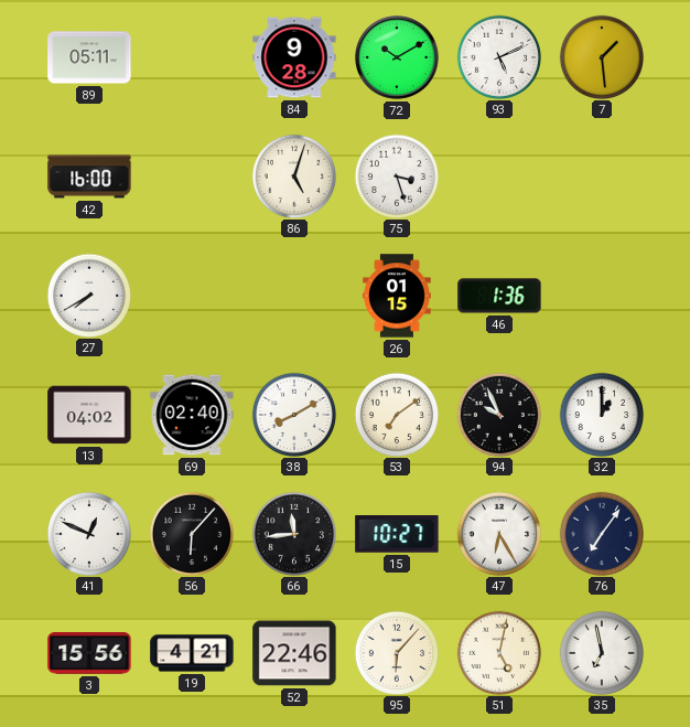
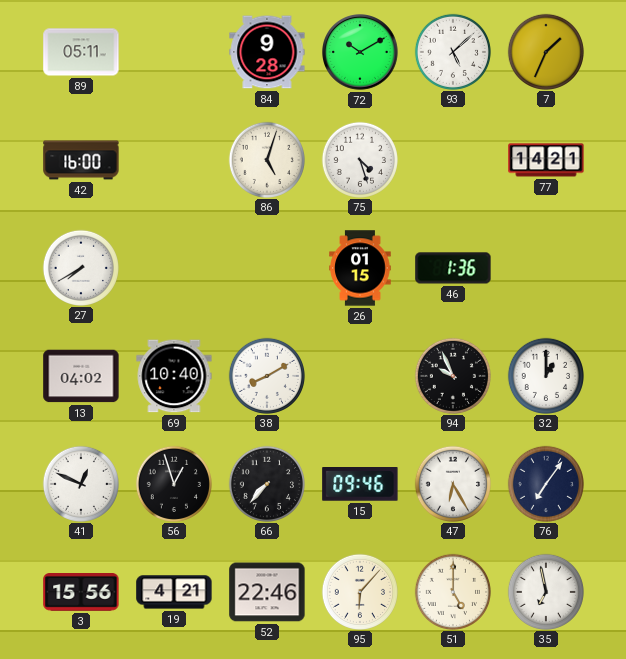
93: 5:11 -> 5:08
7: 1:29 -> 1:34
75: 3:27 -> 4:27
77: none -> 14:21
69: 02:40 -> 10:40
53: 7:09 -> none
56: 6:07 -> 12:57
66: 11:44 -> 7:37
15: 10:27 -> 09:46
51: 5:02 -> 5:00
